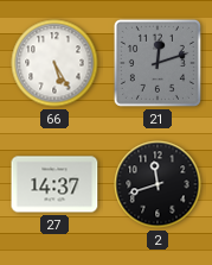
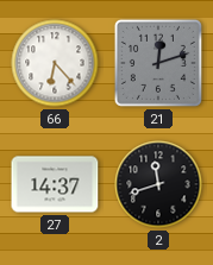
66: 5:25 -> 6:23
